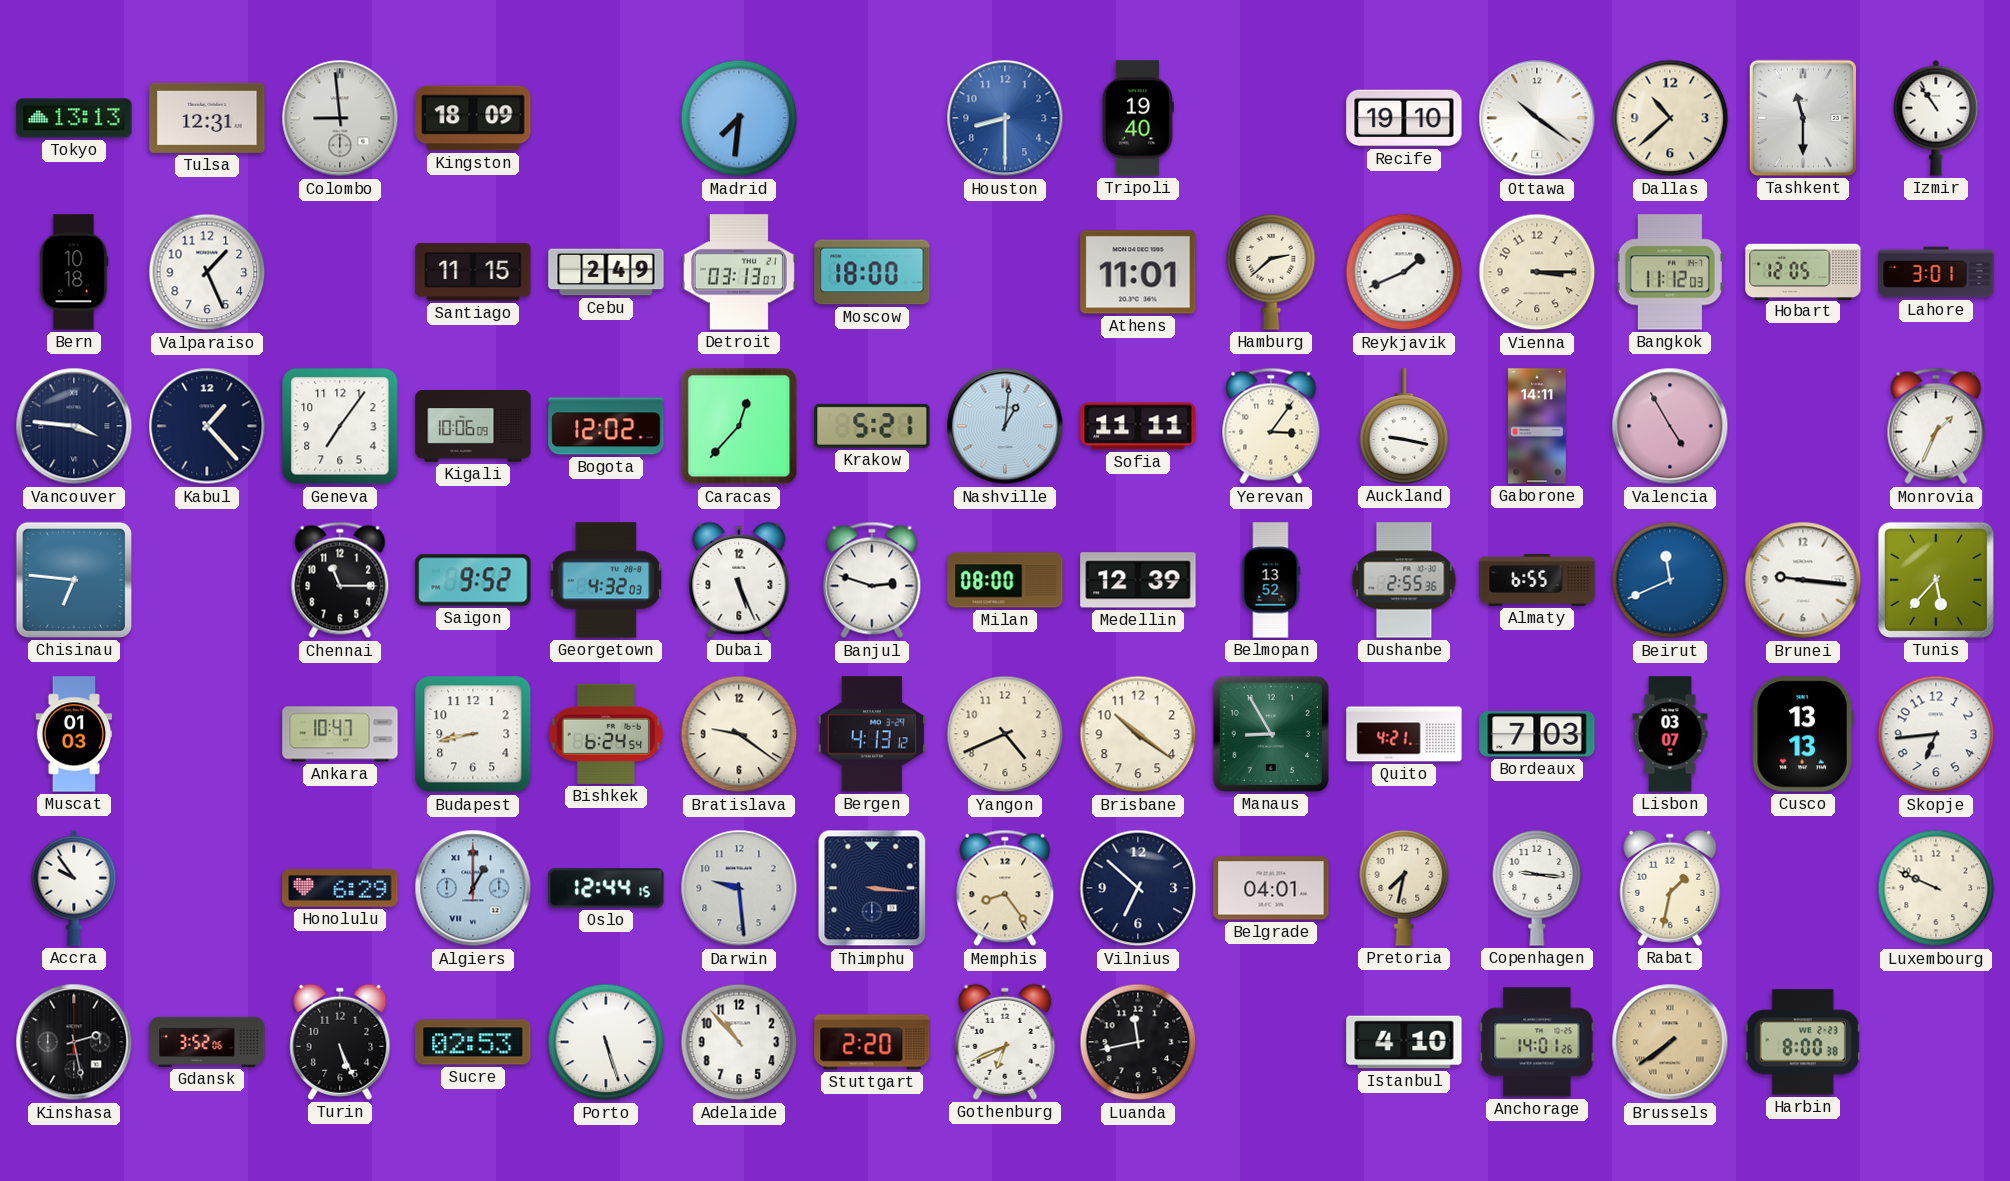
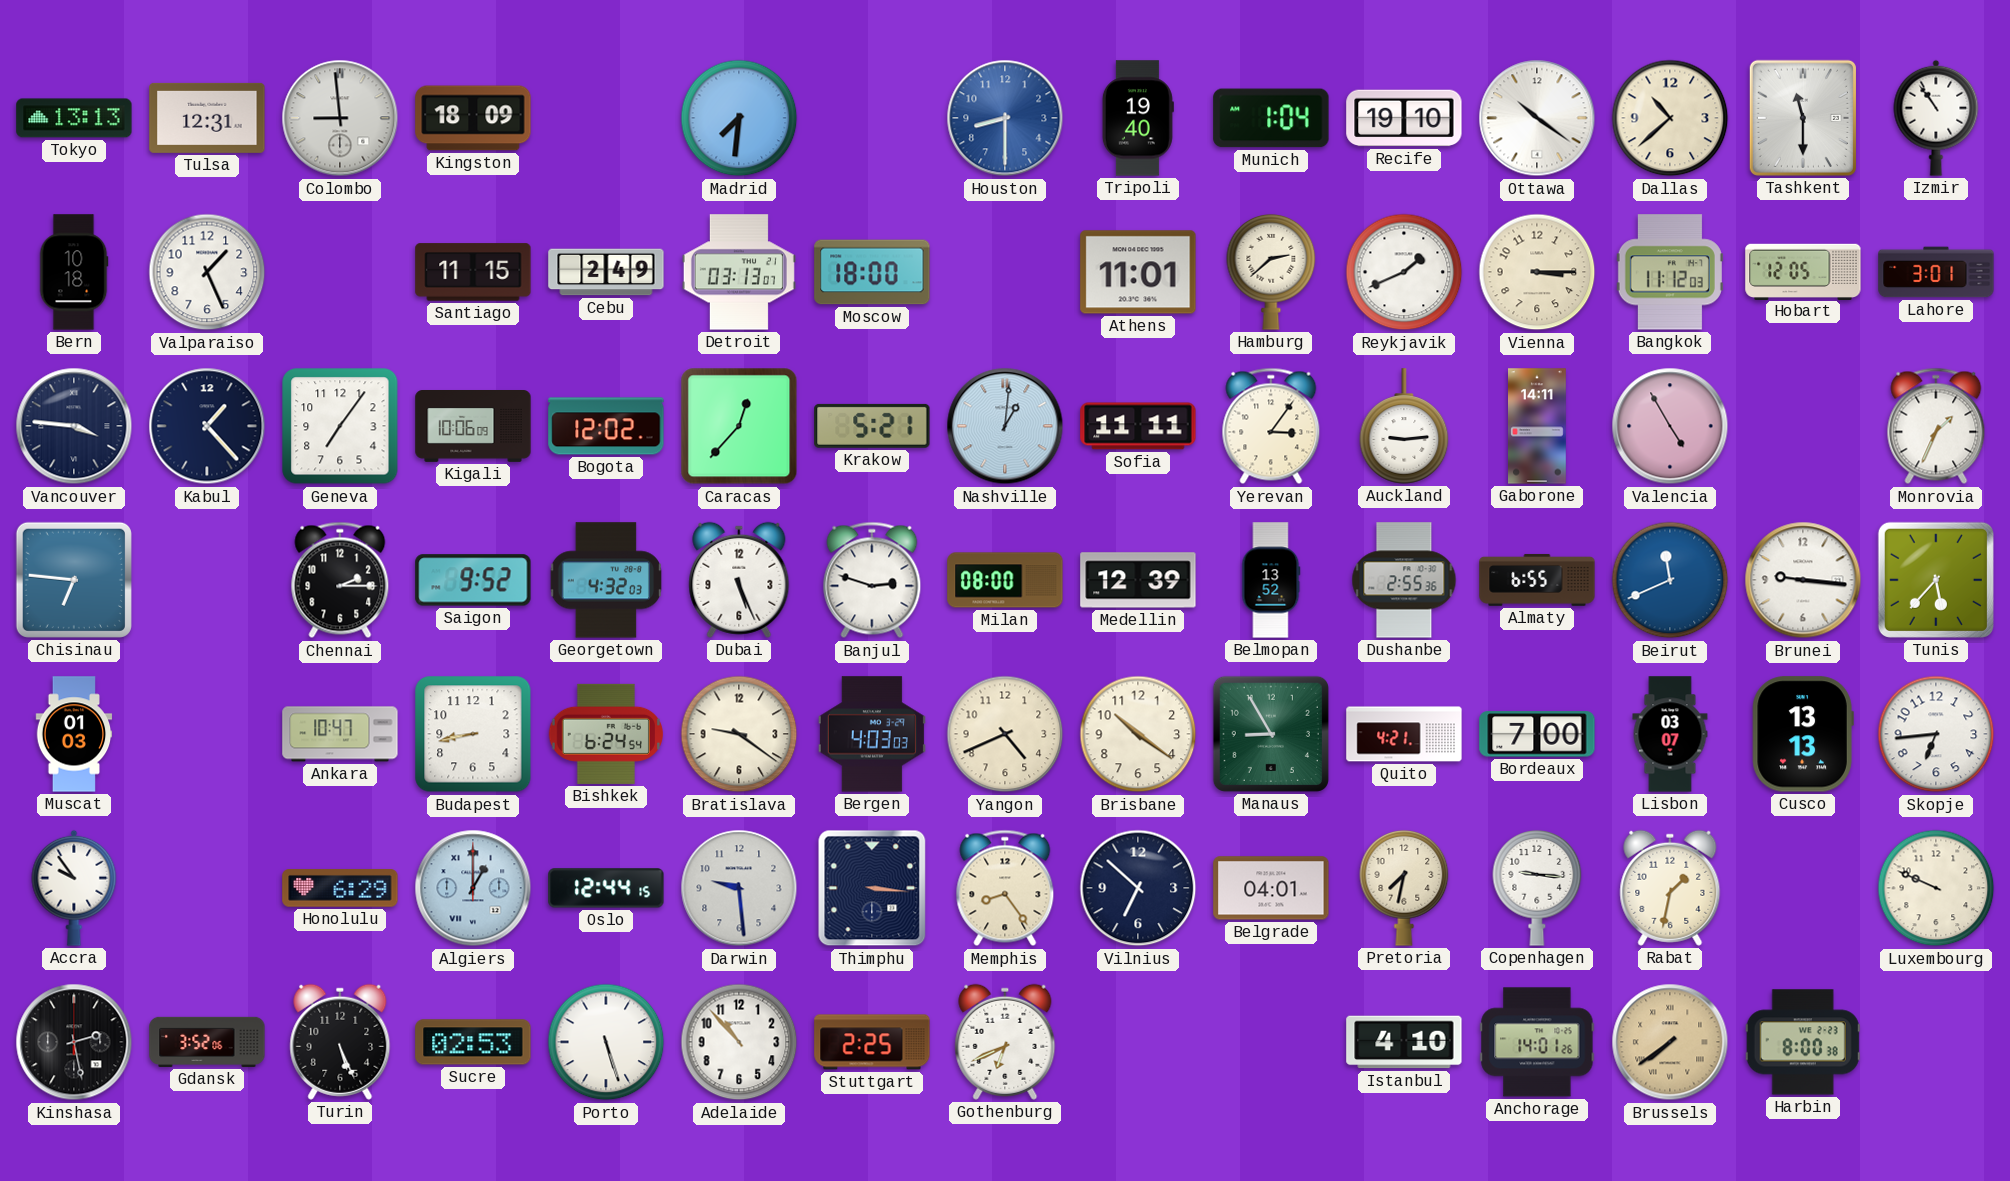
Munich: none -> 1:04
Auckland: 9:17 -> 9:14
Chennai: 11:15 -> 2:15
Bergen: 4:13 -> 4:03
Bordeaux: 7:03 -> 7:00
Stuttgart: 2:20 -> 2:25
Luanda: 11:43 -> none
